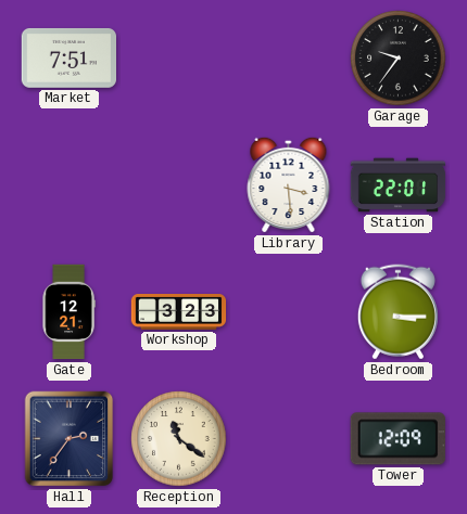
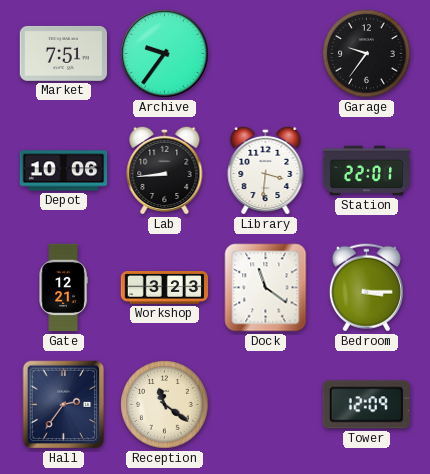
Archive: none -> 9:36
Depot: none -> 10:06
Lab: none -> 8:44
Library: 3:29 -> 3:31
Dock: none -> 11:21
